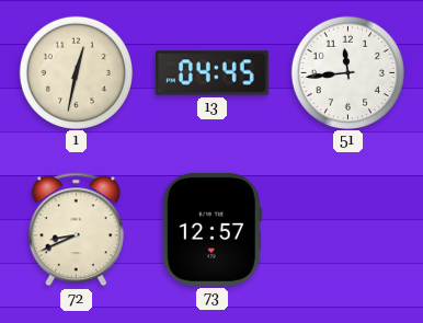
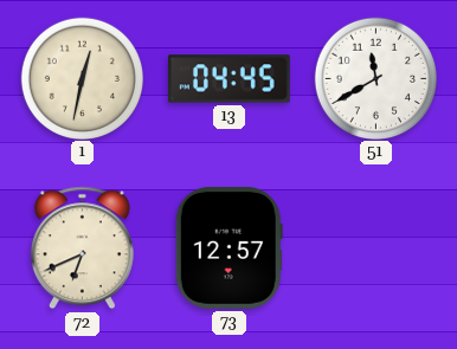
51: 11:44 -> 11:40
72: 8:41 -> 6:41
